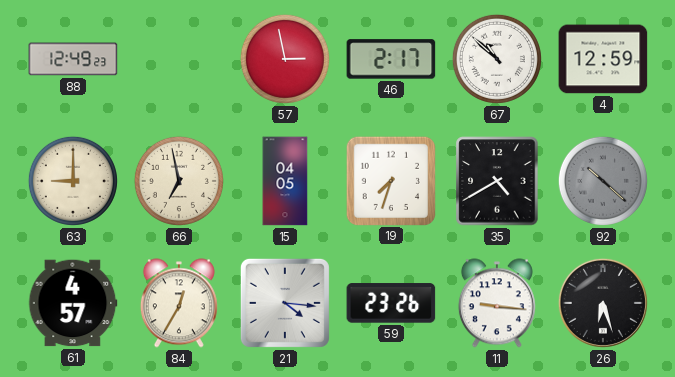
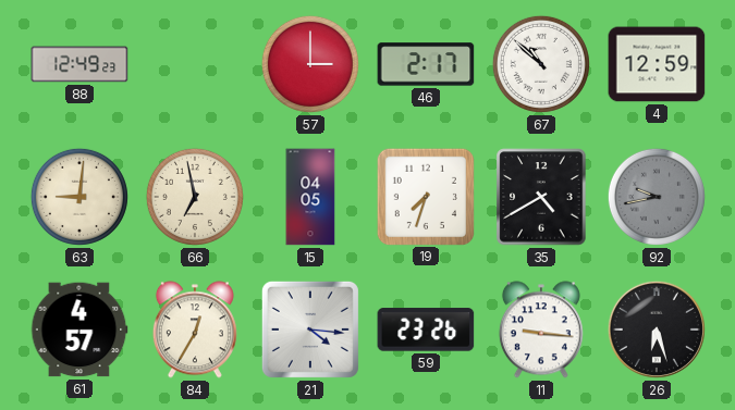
57: 2:58 -> 3:00
63: 9:00 -> 9:01
92: 10:22 -> 9:43
